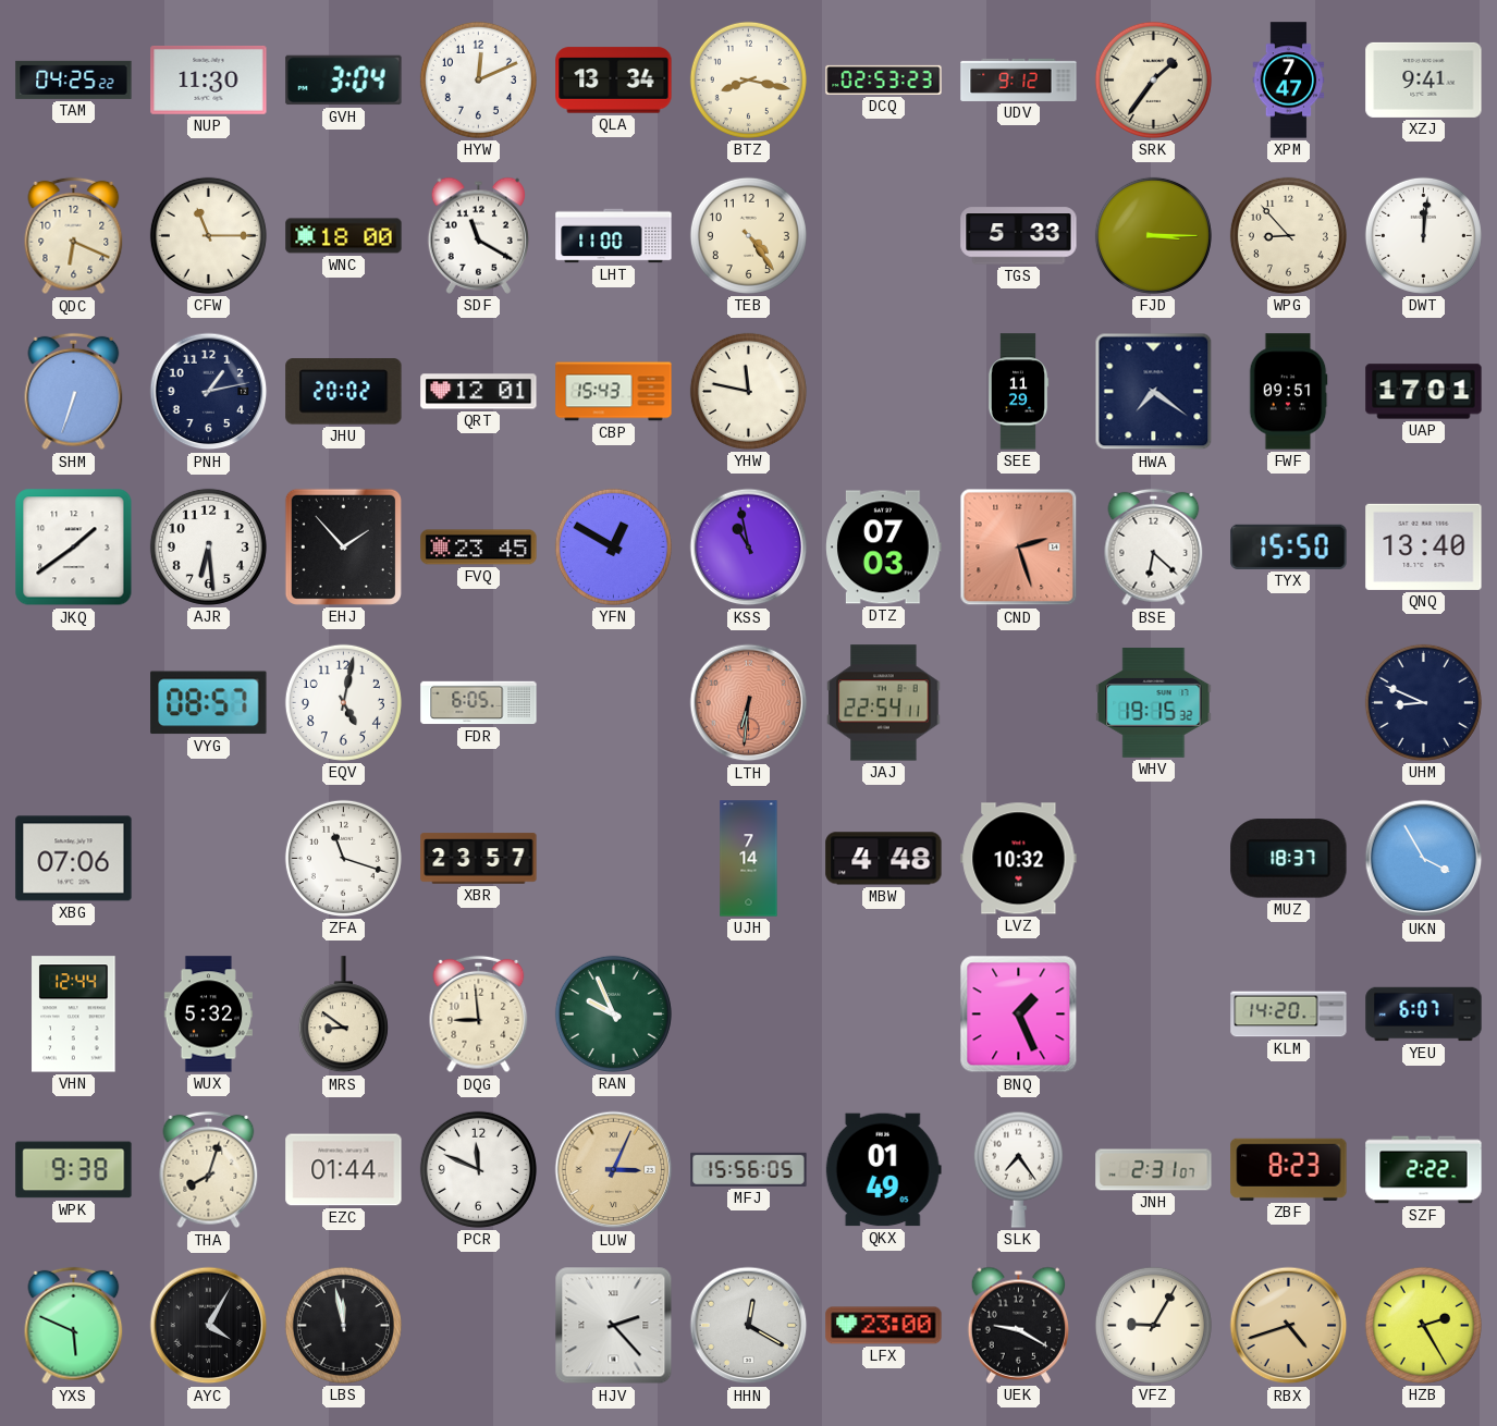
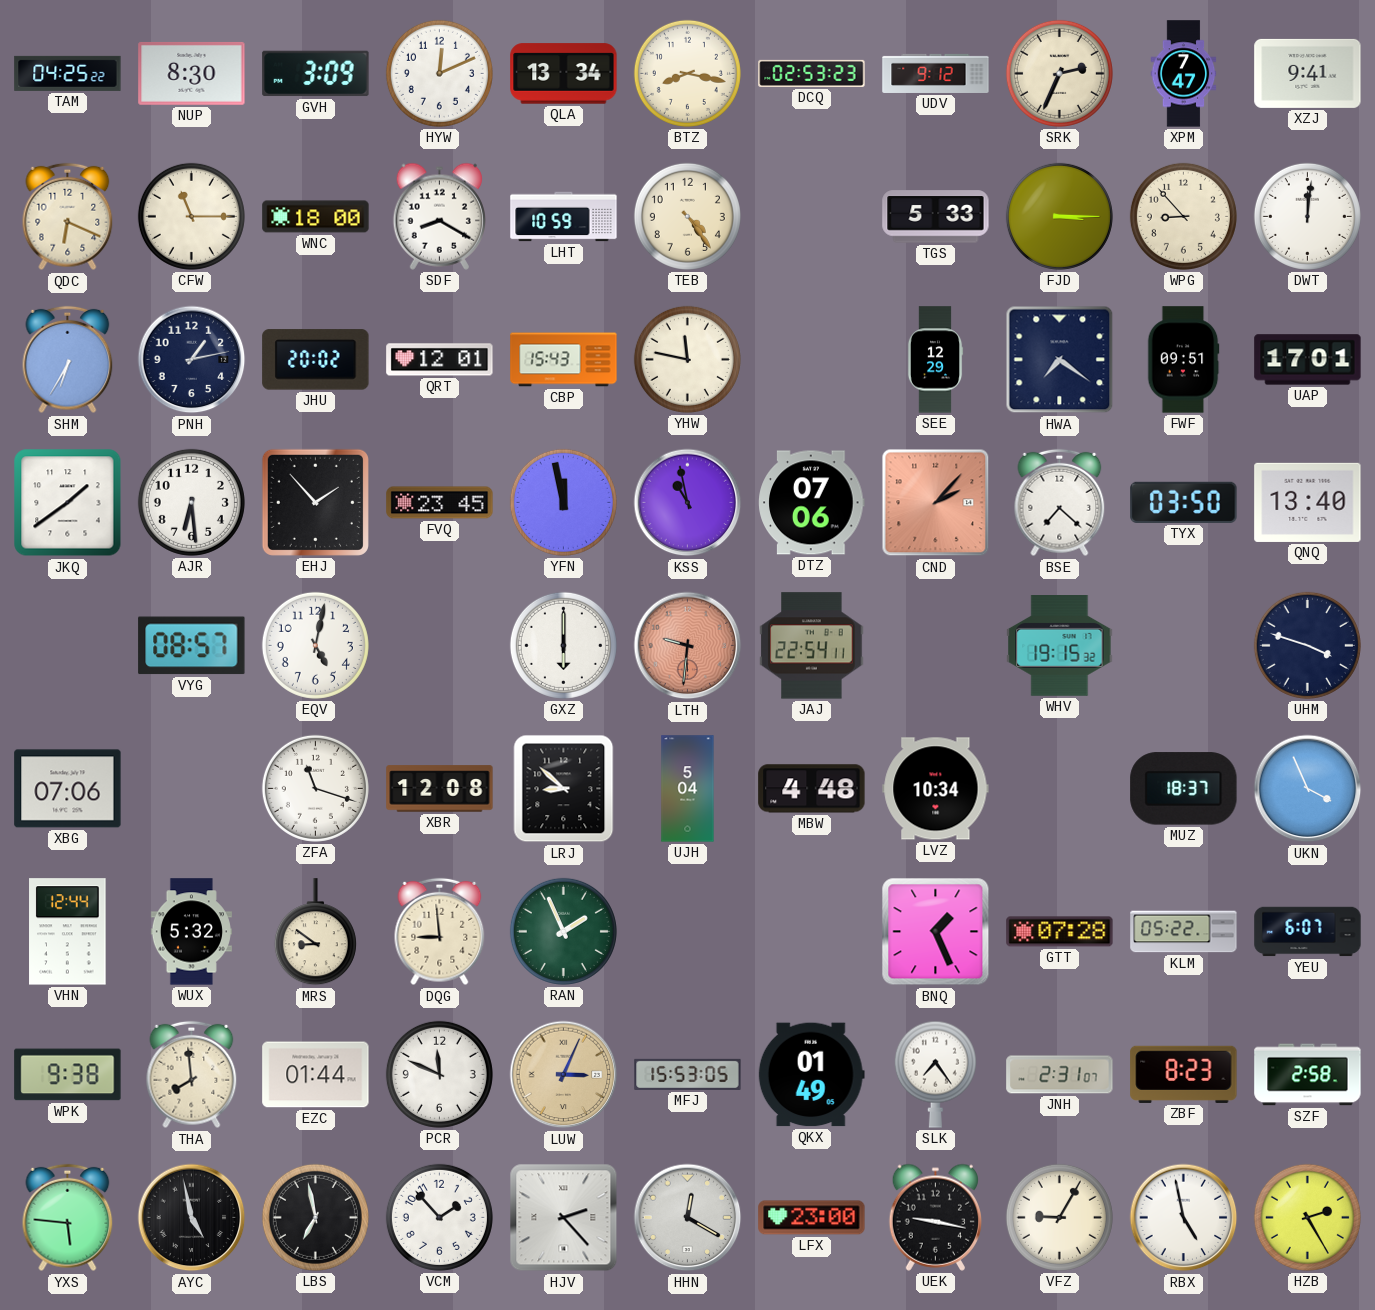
NUP: 11:30 -> 8:30
GVH: 3:04 -> 3:09
SRK: 1:36 -> 2:34
SDF: 11:20 -> 8:20
LHT: 11:00 -> 10:59
SHM: 6:33 -> 6:35
SEE: 11:29 -> 12:29
YFN: 12:50 -> 11:58
DTZ: 07:03 -> 07:06
CND: 2:27 -> 2:07
BSE: 6:22 -> 7:22
TYX: 15:50 -> 03:50
FDR: 6:05 -> none
GXZ: none -> 6:00
LTH: 6:31 -> 9:31
UHM: 8:49 -> 3:48
XBR: 23:57 -> 12:08
LRJ: none -> 8:52
UJH: 7:14 -> 5:04
LVZ: 10:32 -> 10:34
UKN: 3:55 -> 3:56
RAN: 9:56 -> 1:56
GTT: none -> 07:28
KLM: 14:20 -> 05:22
THA: 8:03 -> 7:59
MFJ: 15:56 -> 15:53
SZF: 2:22 -> 2:58
YXS: 5:49 -> 5:46
AYC: 4:05 -> 4:58
LBS: 11:58 -> 6:58
VCM: none -> 1:53
UEK: 9:20 -> 9:17
RBX: 4:42 -> 4:58
RBX dial: champagne -> white
